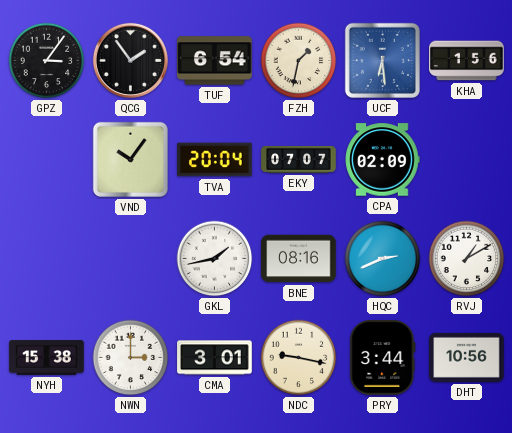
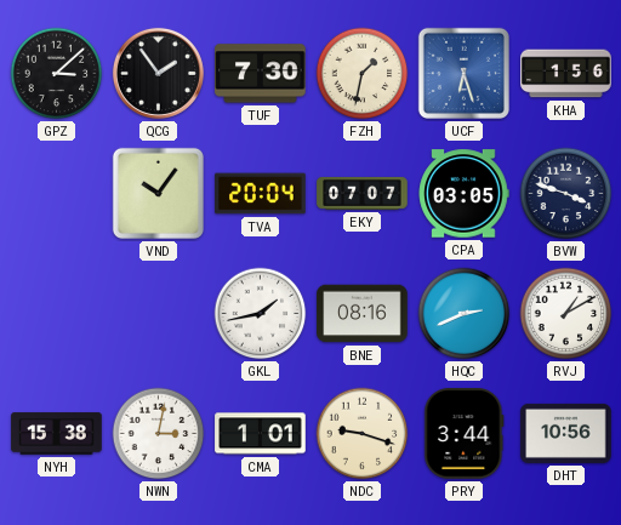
GPZ: 3:06 -> 3:08
TUF: 6:54 -> 7:30
UCF: 6:29 -> 6:27
CPA: 02:09 -> 03:05
BVW: none -> 3:48
NWN: 3:00 -> 3:02
CMA: 3:01 -> 1:01
NDC: 9:17 -> 9:18
